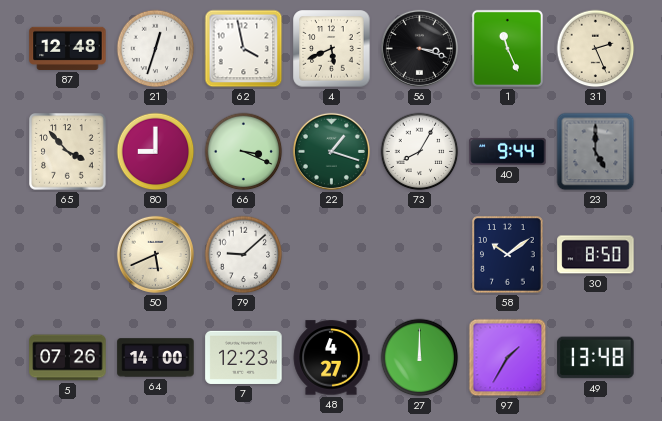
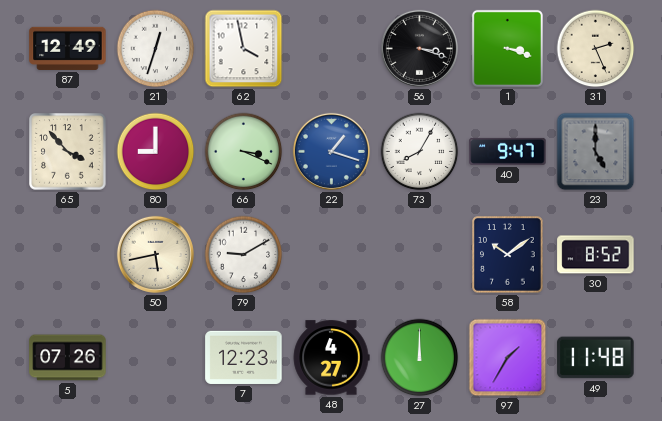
87: 12:48 -> 12:49
4: 5:41 -> none
1: 11:26 -> 3:18
22 dial: green -> blue
40: 9:44 -> 9:47
50: 5:41 -> 5:43
79: 9:08 -> 9:10
30: 8:50 -> 8:52
64: 14:00 -> none
49: 13:48 -> 11:48
